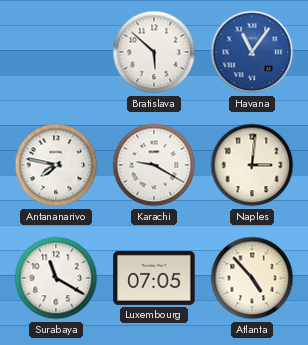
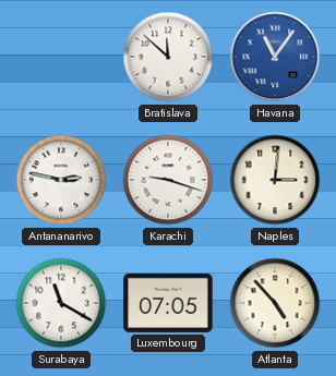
Bratislava: 5:52 -> 11:52
Antananarivo: 7:47 -> 2:47
Karachi: 9:20 -> 9:18
